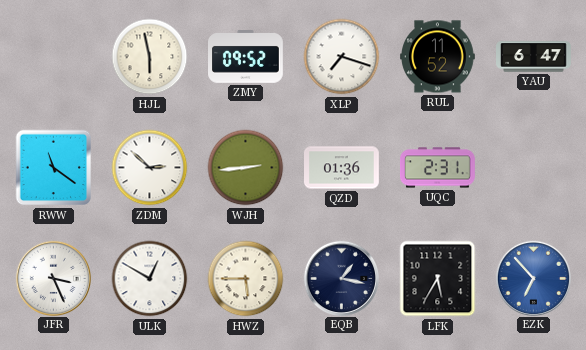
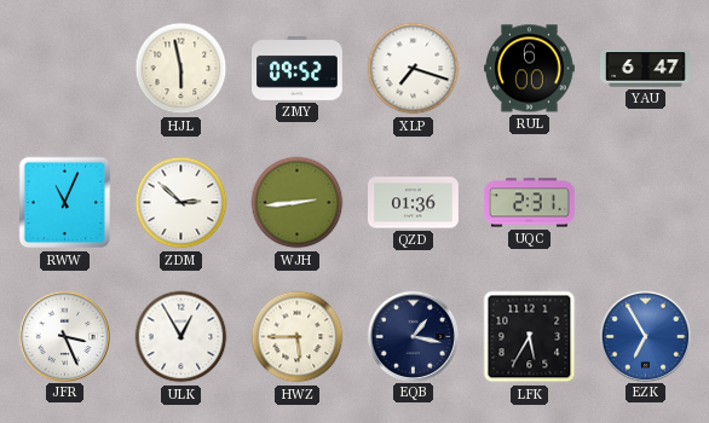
RUL: 11:52 -> 6:00
RWW: 11:21 -> 11:04
ULK: 12:50 -> 12:55
EZK: 6:53 -> 6:55
